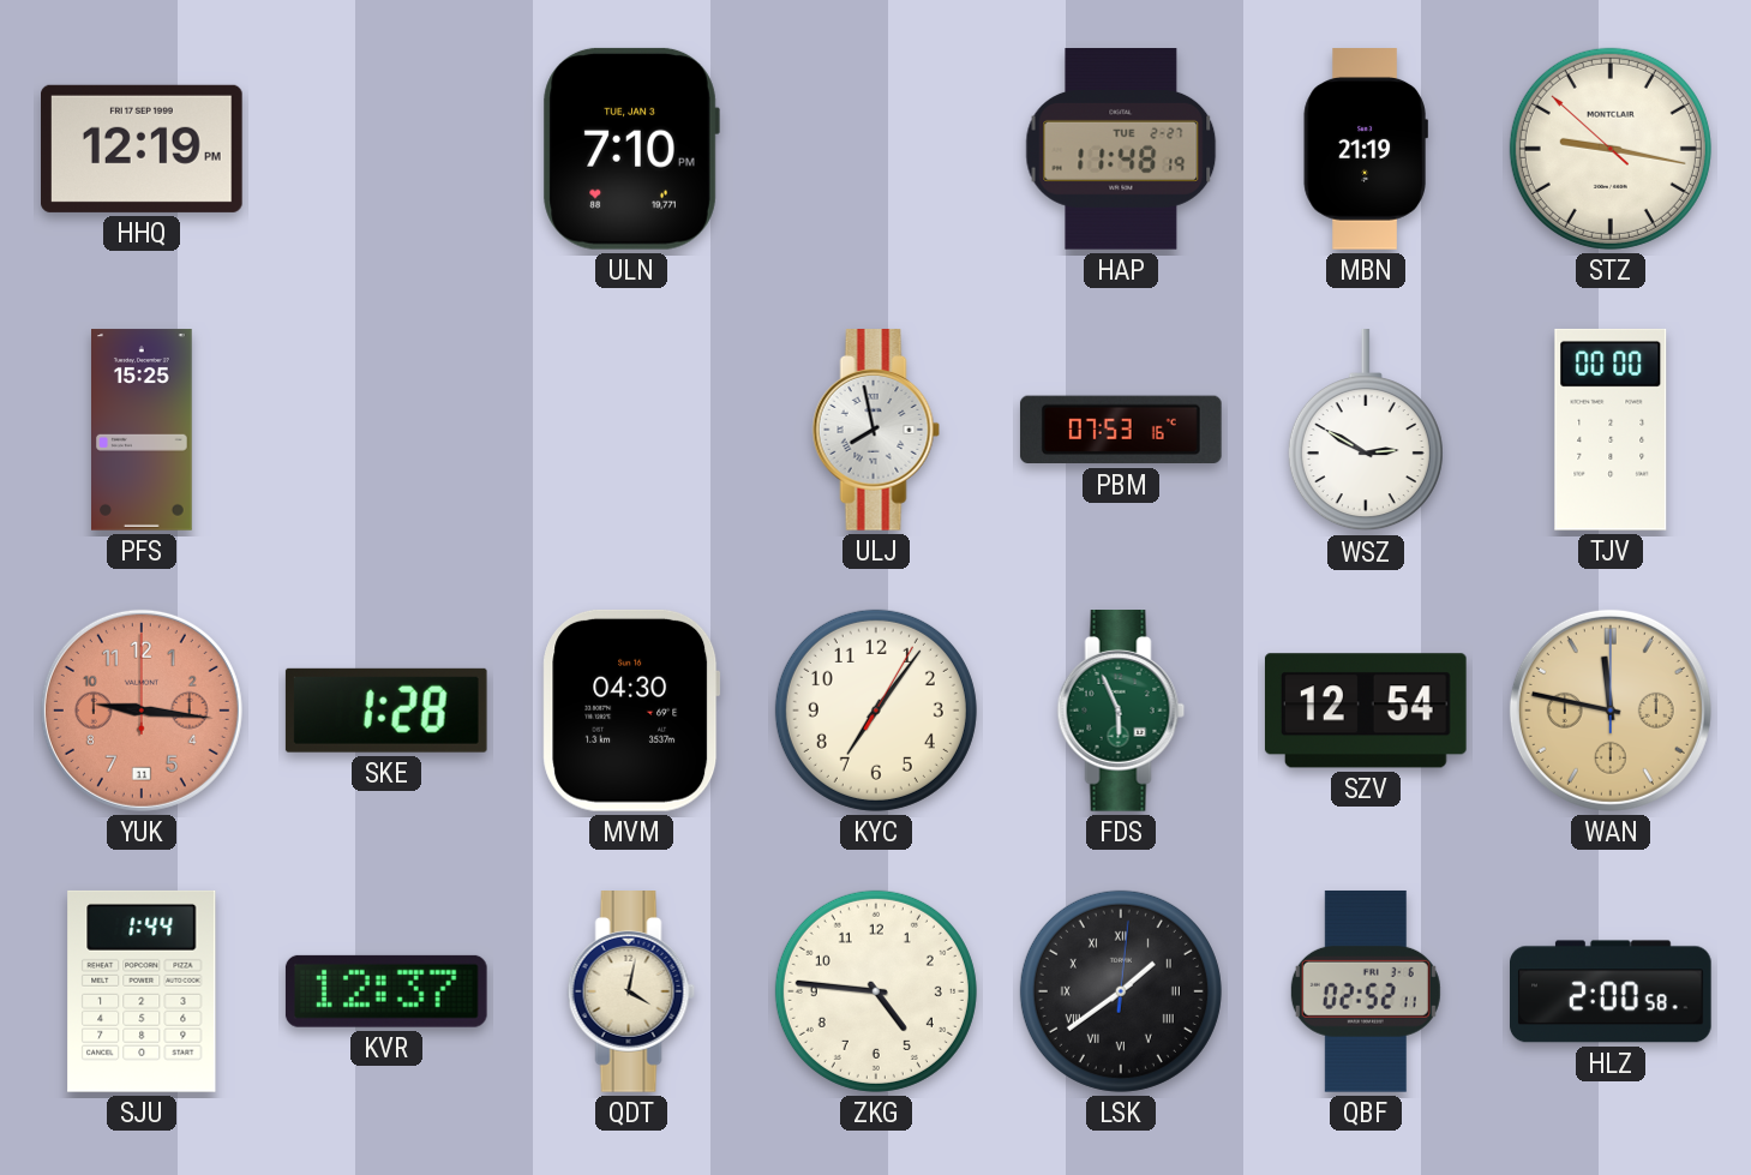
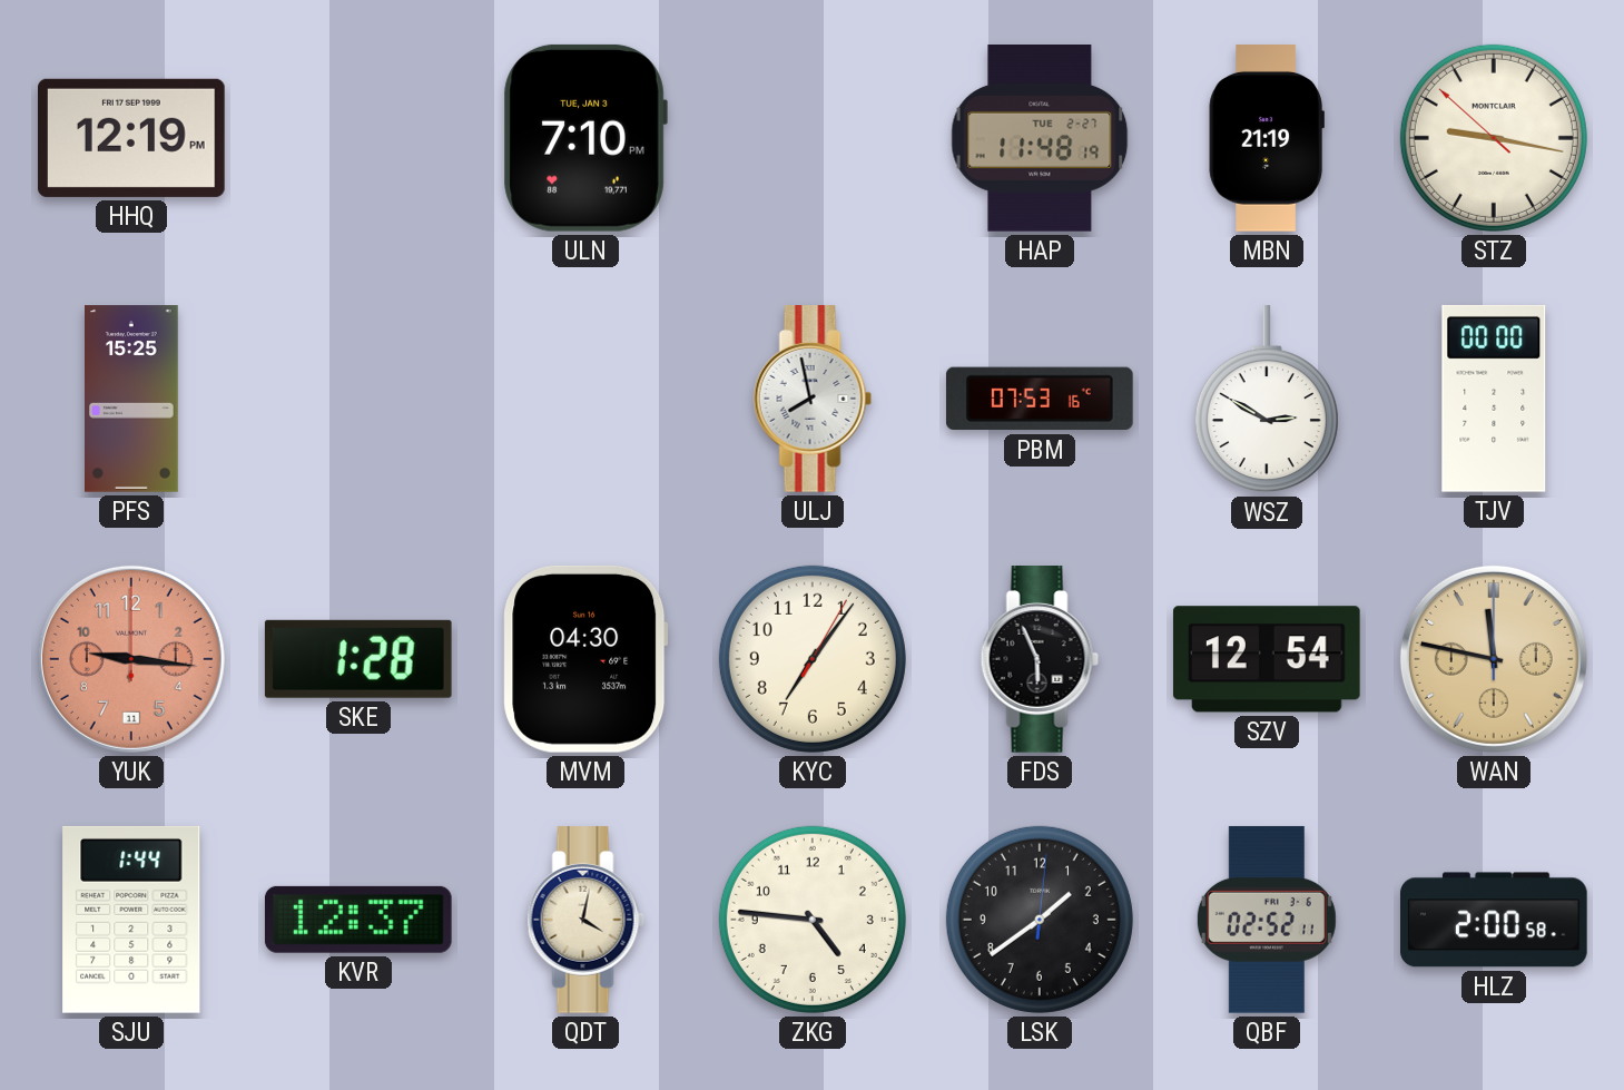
FDS dial: green -> black
LSK numerals: Roman -> Arabic
